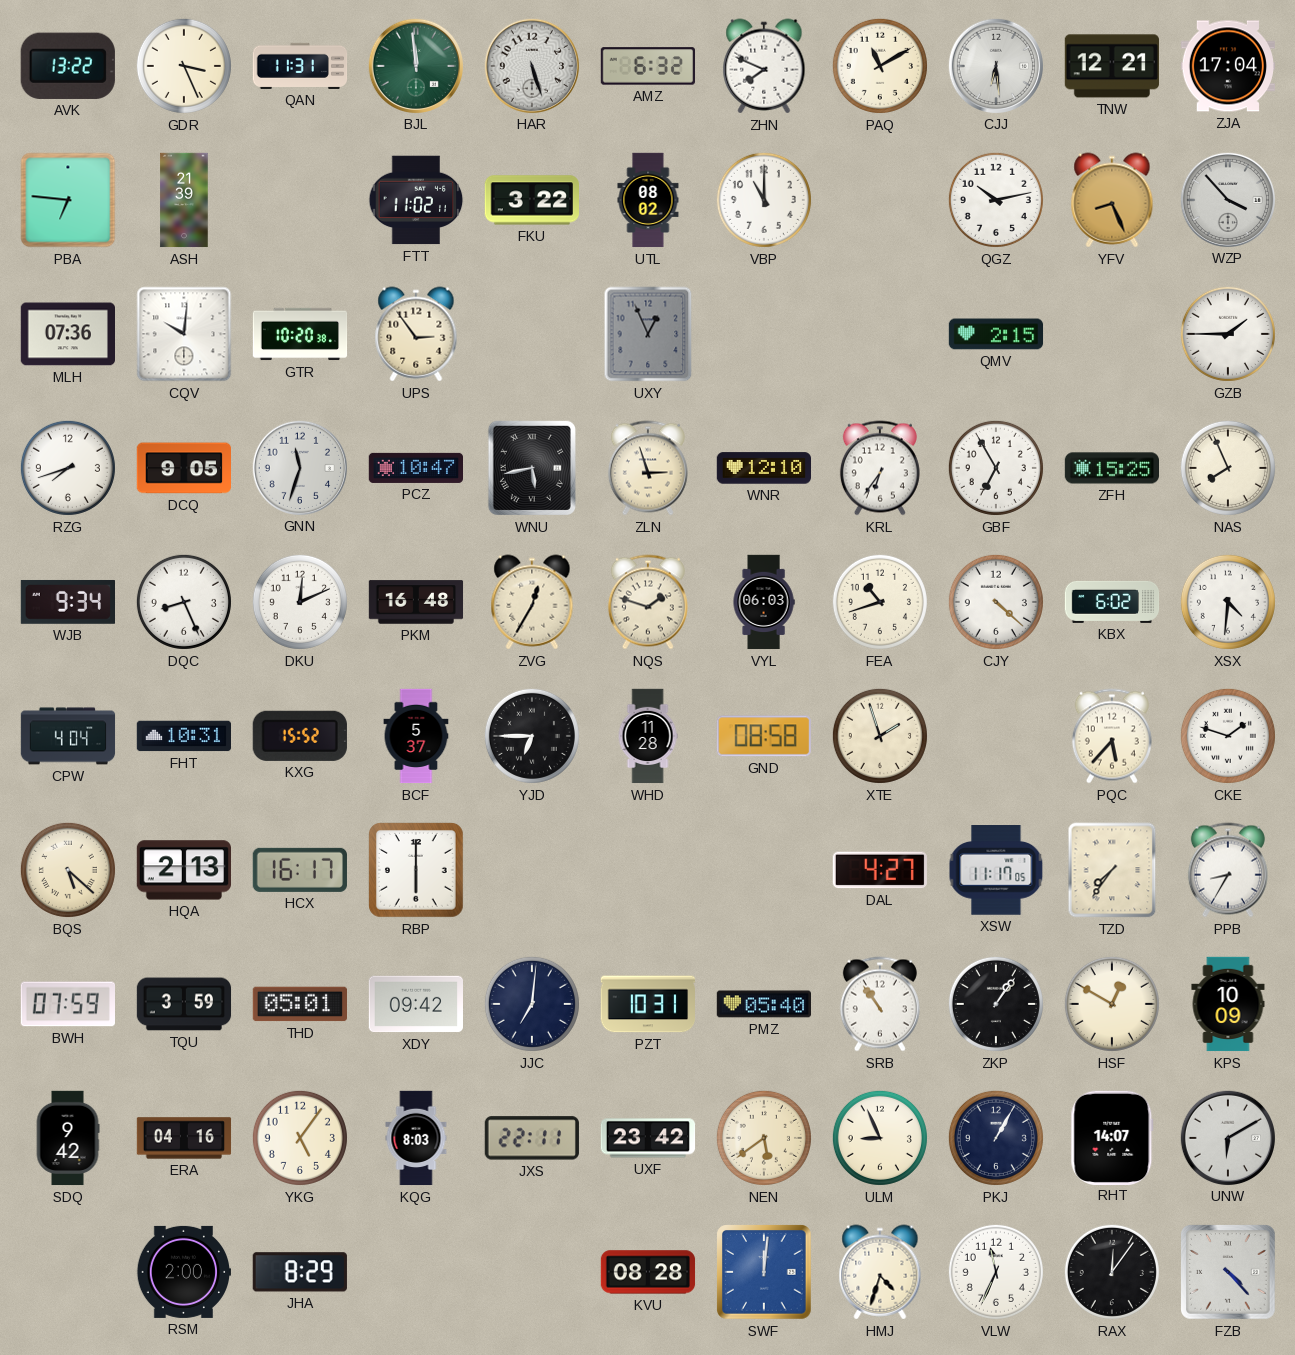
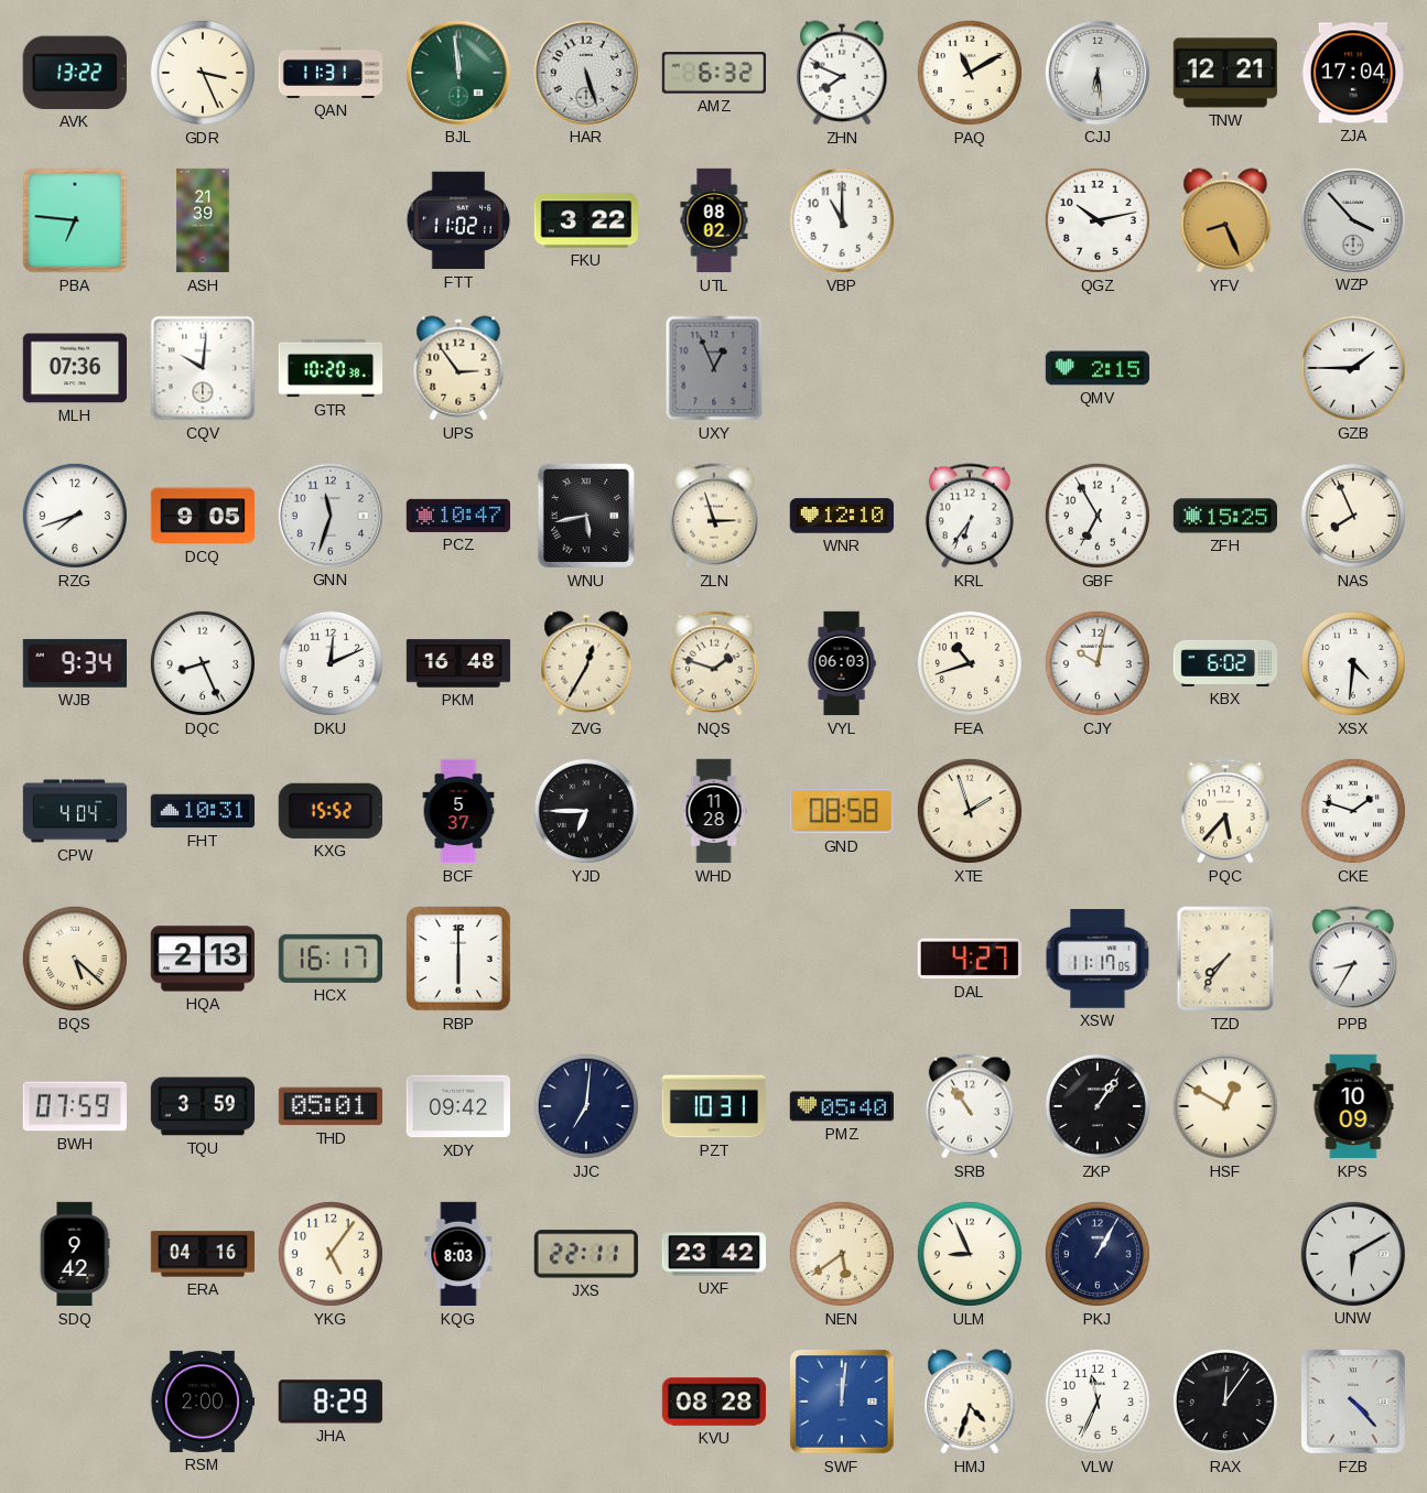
CJY: 4:22 -> 10:02
RHT: 14:07 -> none
